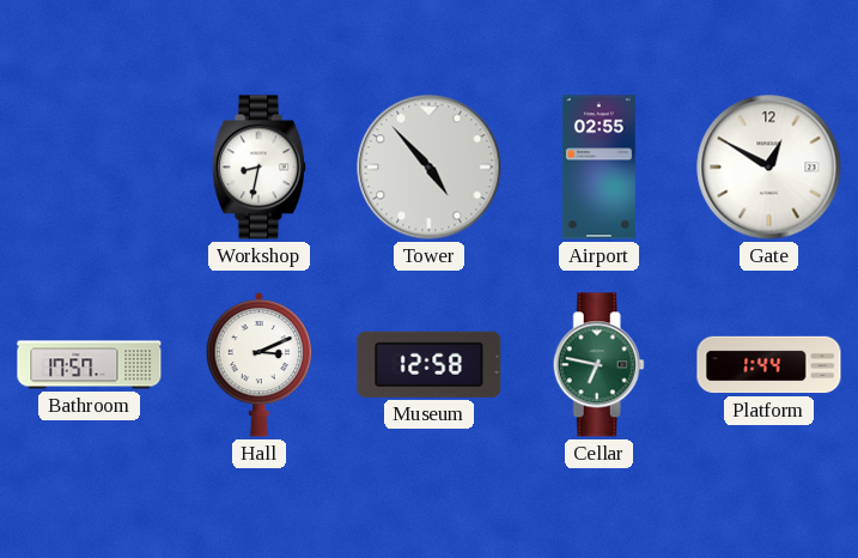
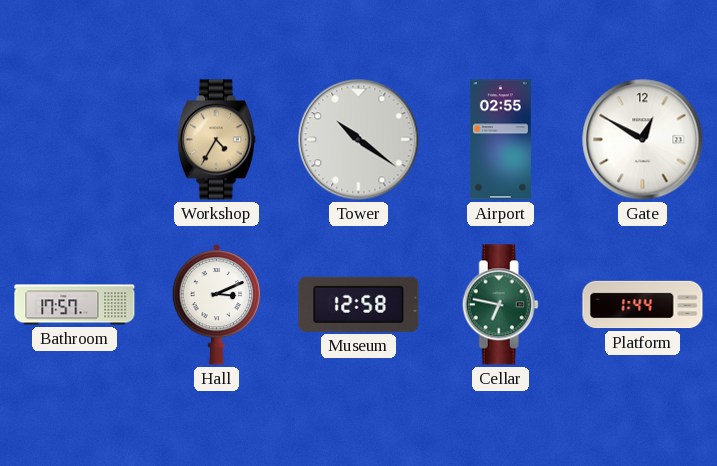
Workshop: 8:32 -> 4:35
Workshop dial: white -> champagne
Tower: 4:53 -> 10:21
